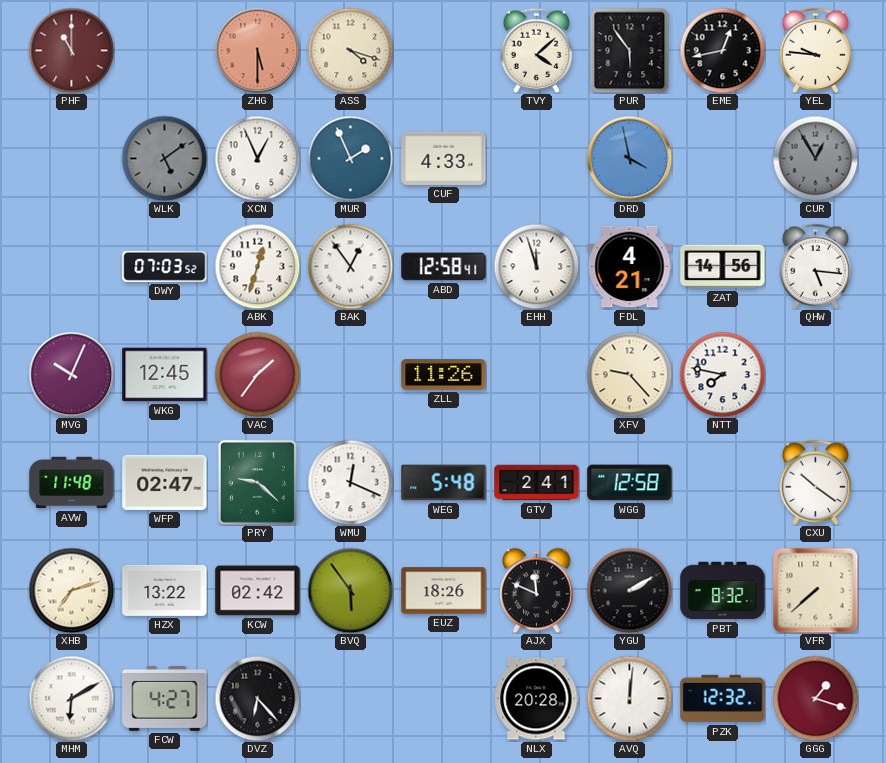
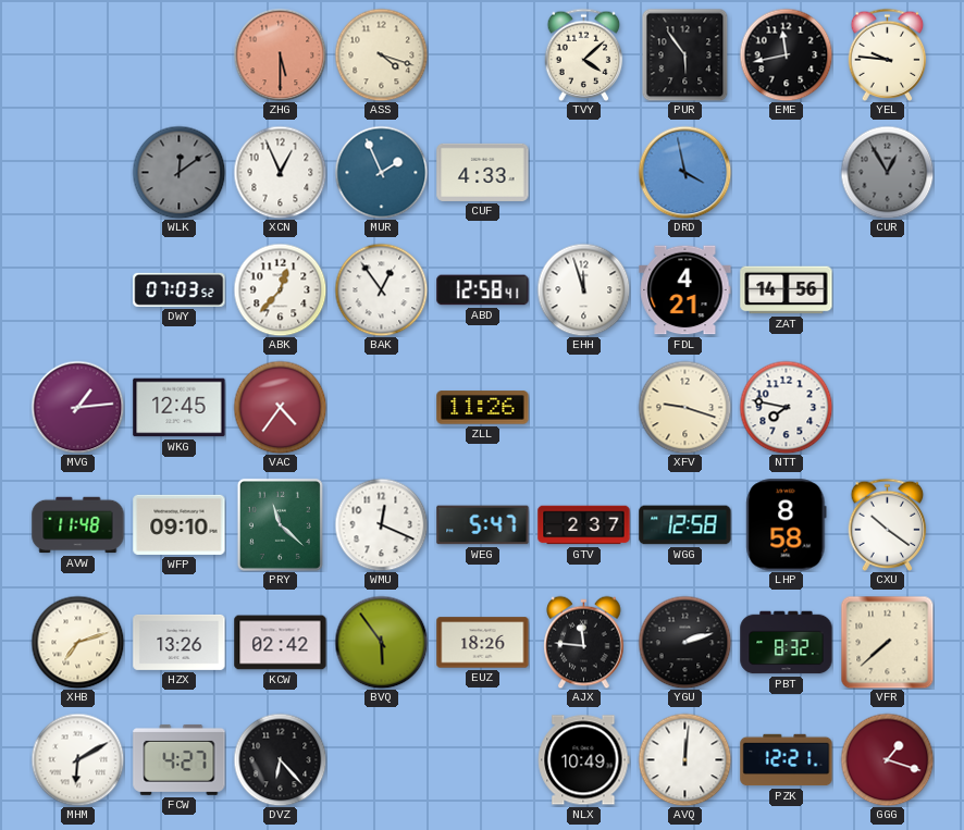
PHF: 11:00 -> none
EME: 12:43 -> 11:43
WLK: 5:09 -> 12:09
ABK: 12:33 -> 12:37
QHW: 5:16 -> none
MVG: 10:04 -> 1:14
VAC: 1:36 -> 4:36
XFV: 9:23 -> 9:18
WFP: 02:47 -> 09:10
PRY: 9:22 -> 11:22
WEG: 5:48 -> 5:47
GTV: 2:41 -> 2:37
LHP: none -> 8:58
HZX: 13:22 -> 13:26
AJX: 11:49 -> 11:46
YGU: 2:10 -> 2:12
NLX: 20:28 -> 10:49
PZK: 12:32 -> 12:21
